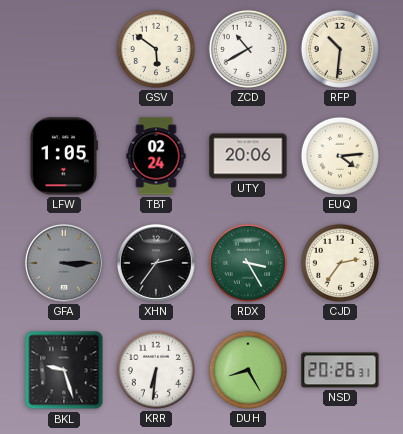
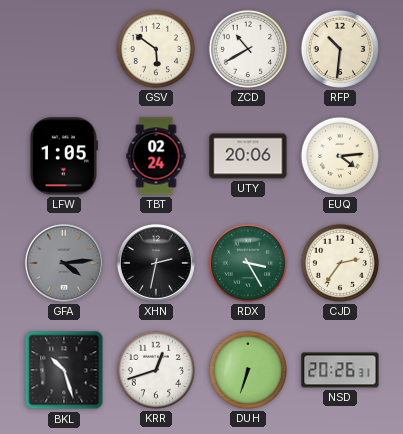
GFA: 3:15 -> 4:14
XHN: 2:36 -> 2:32
BKL: 9:27 -> 10:27
KRR: 6:31 -> 12:42
DUH: 8:25 -> 6:33
